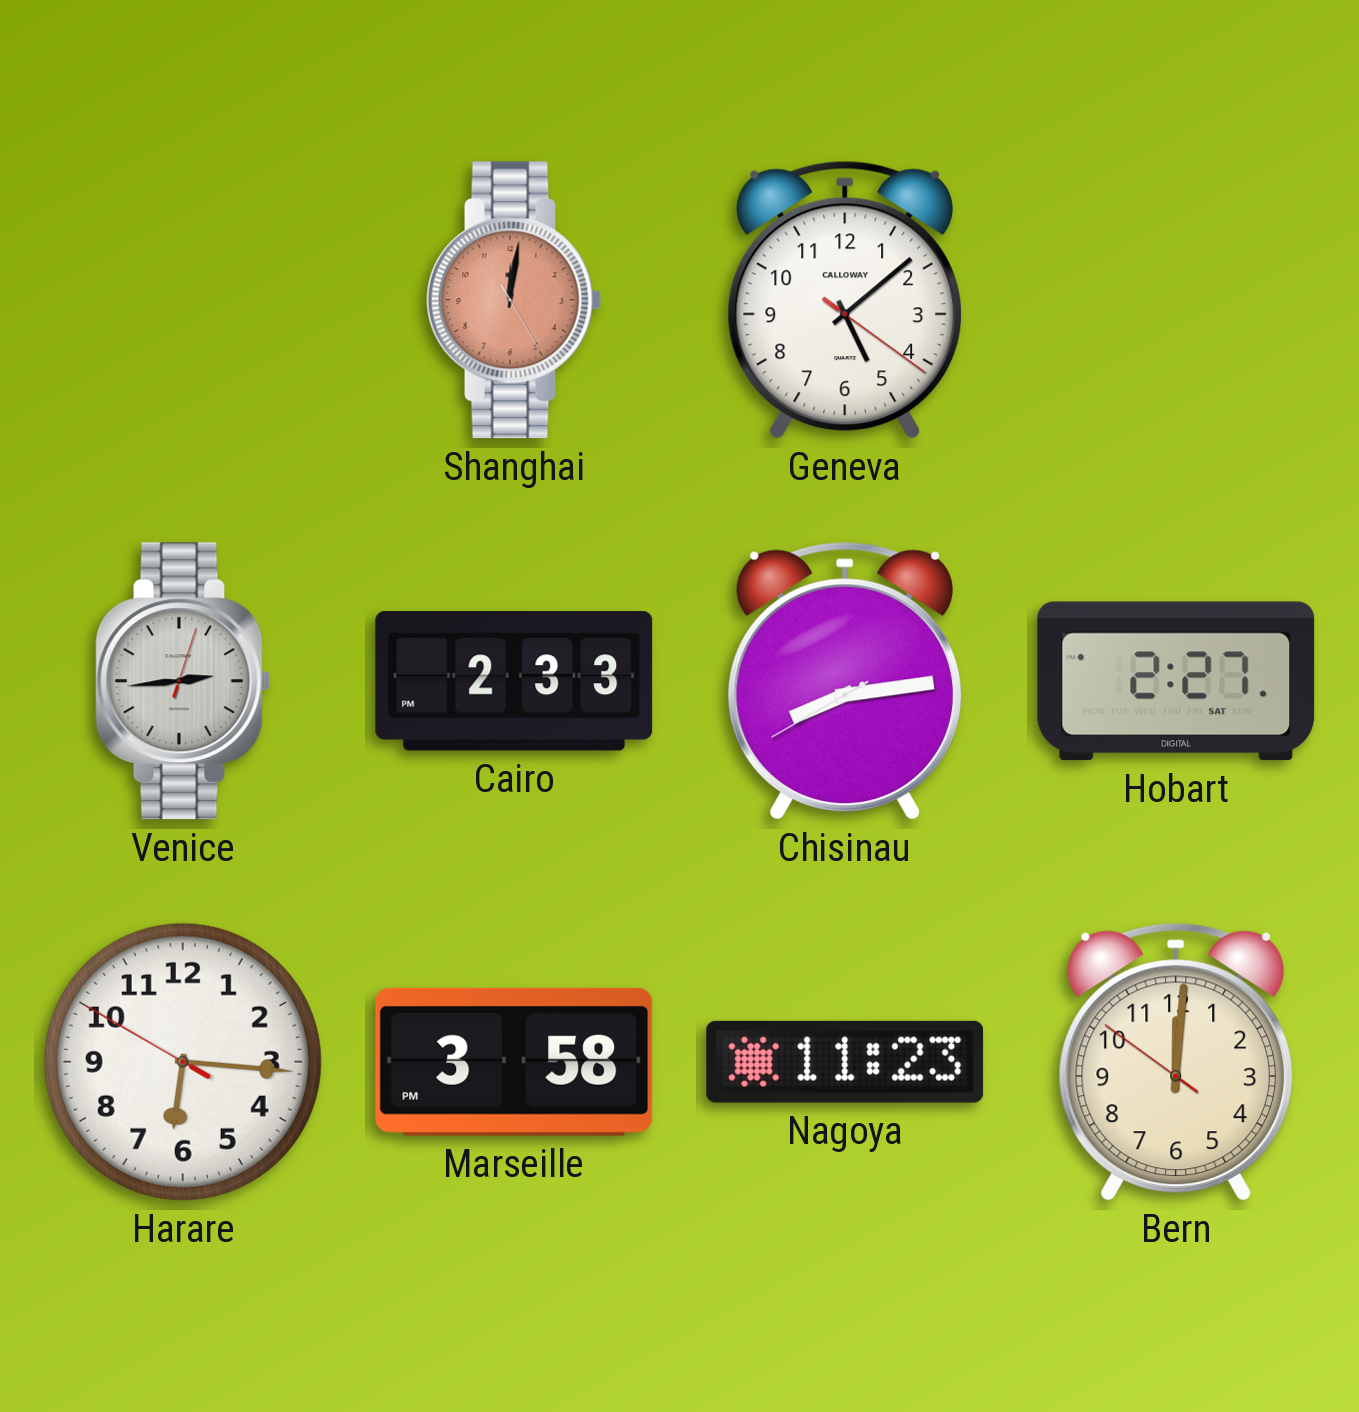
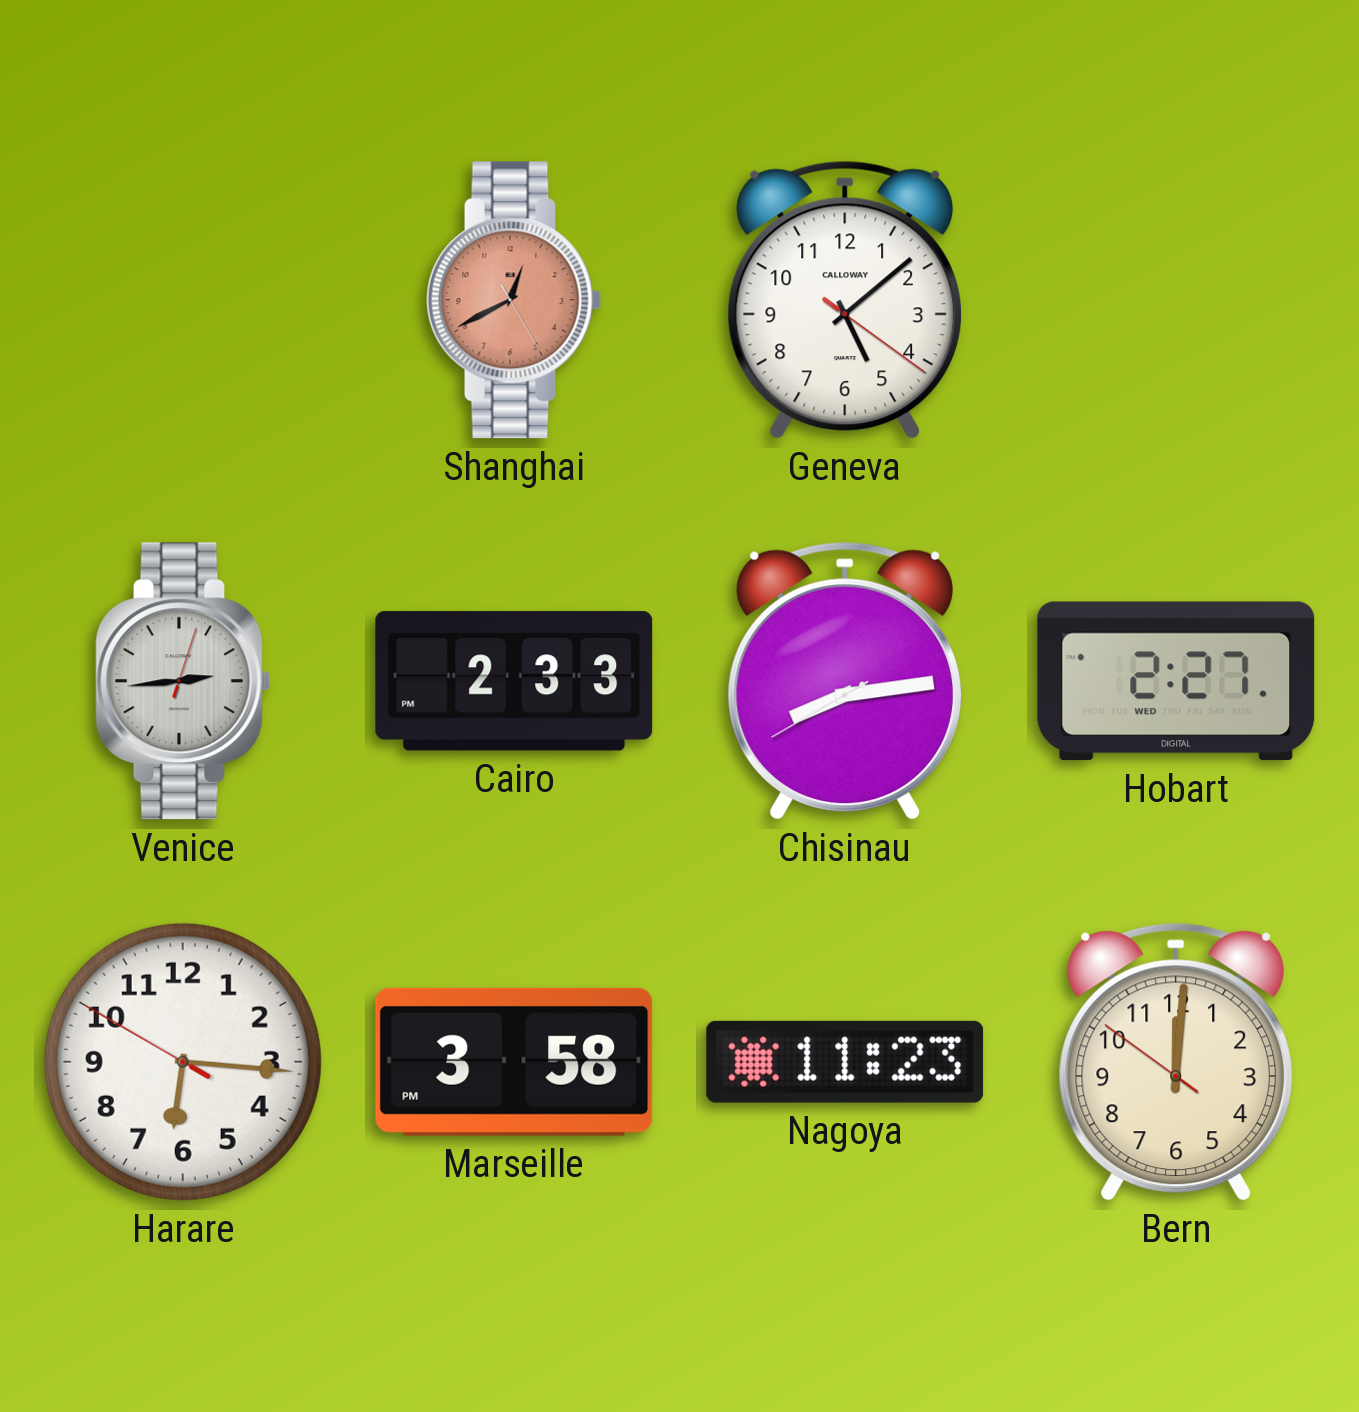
Shanghai: 12:01 -> 12:40
Hobart date: SAT -> WED
